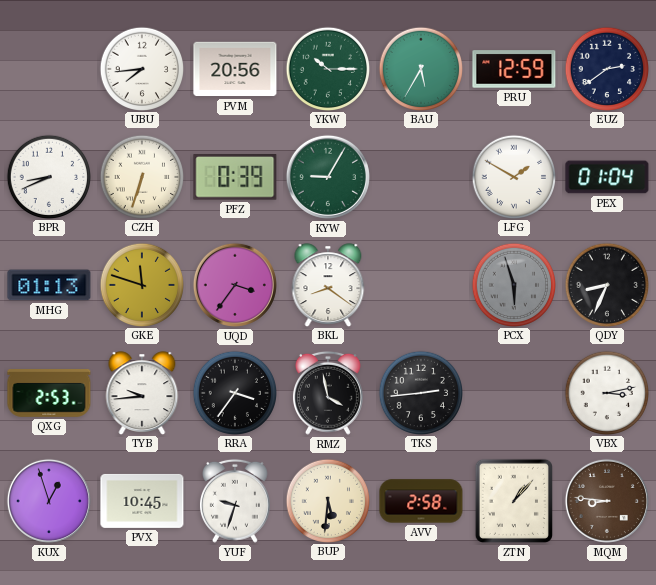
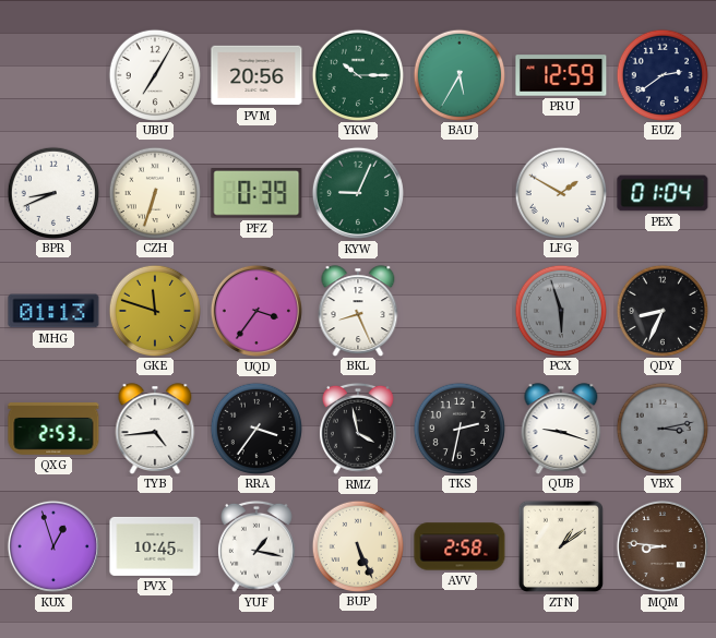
UBU: 7:44 -> 7:05
KYW: 9:05 -> 9:04
BKL: 8:21 -> 8:26
TYB: 9:44 -> 4:44
TKS: 2:44 -> 2:32
QUB: none -> 9:18
VBX dial: white -> grey
YUF: 9:33 -> 1:17
BUP: 5:31 -> 5:26
ZTN: 1:07 -> 1:09
